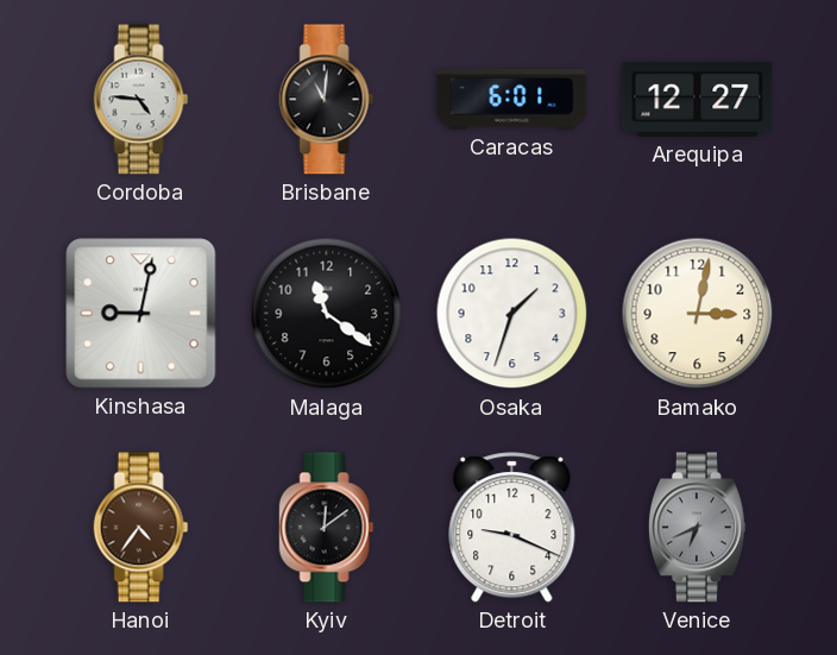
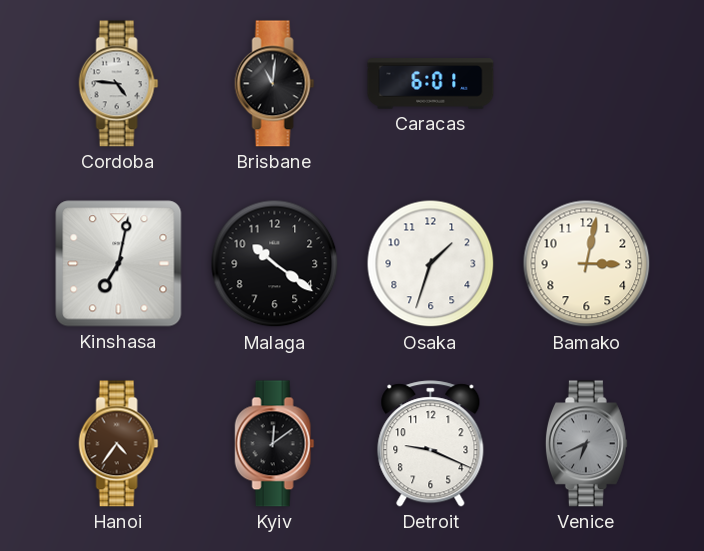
Arequipa: 12:27 -> none
Kinshasa: 9:02 -> 7:02
Malaga: 11:21 -> 10:21
